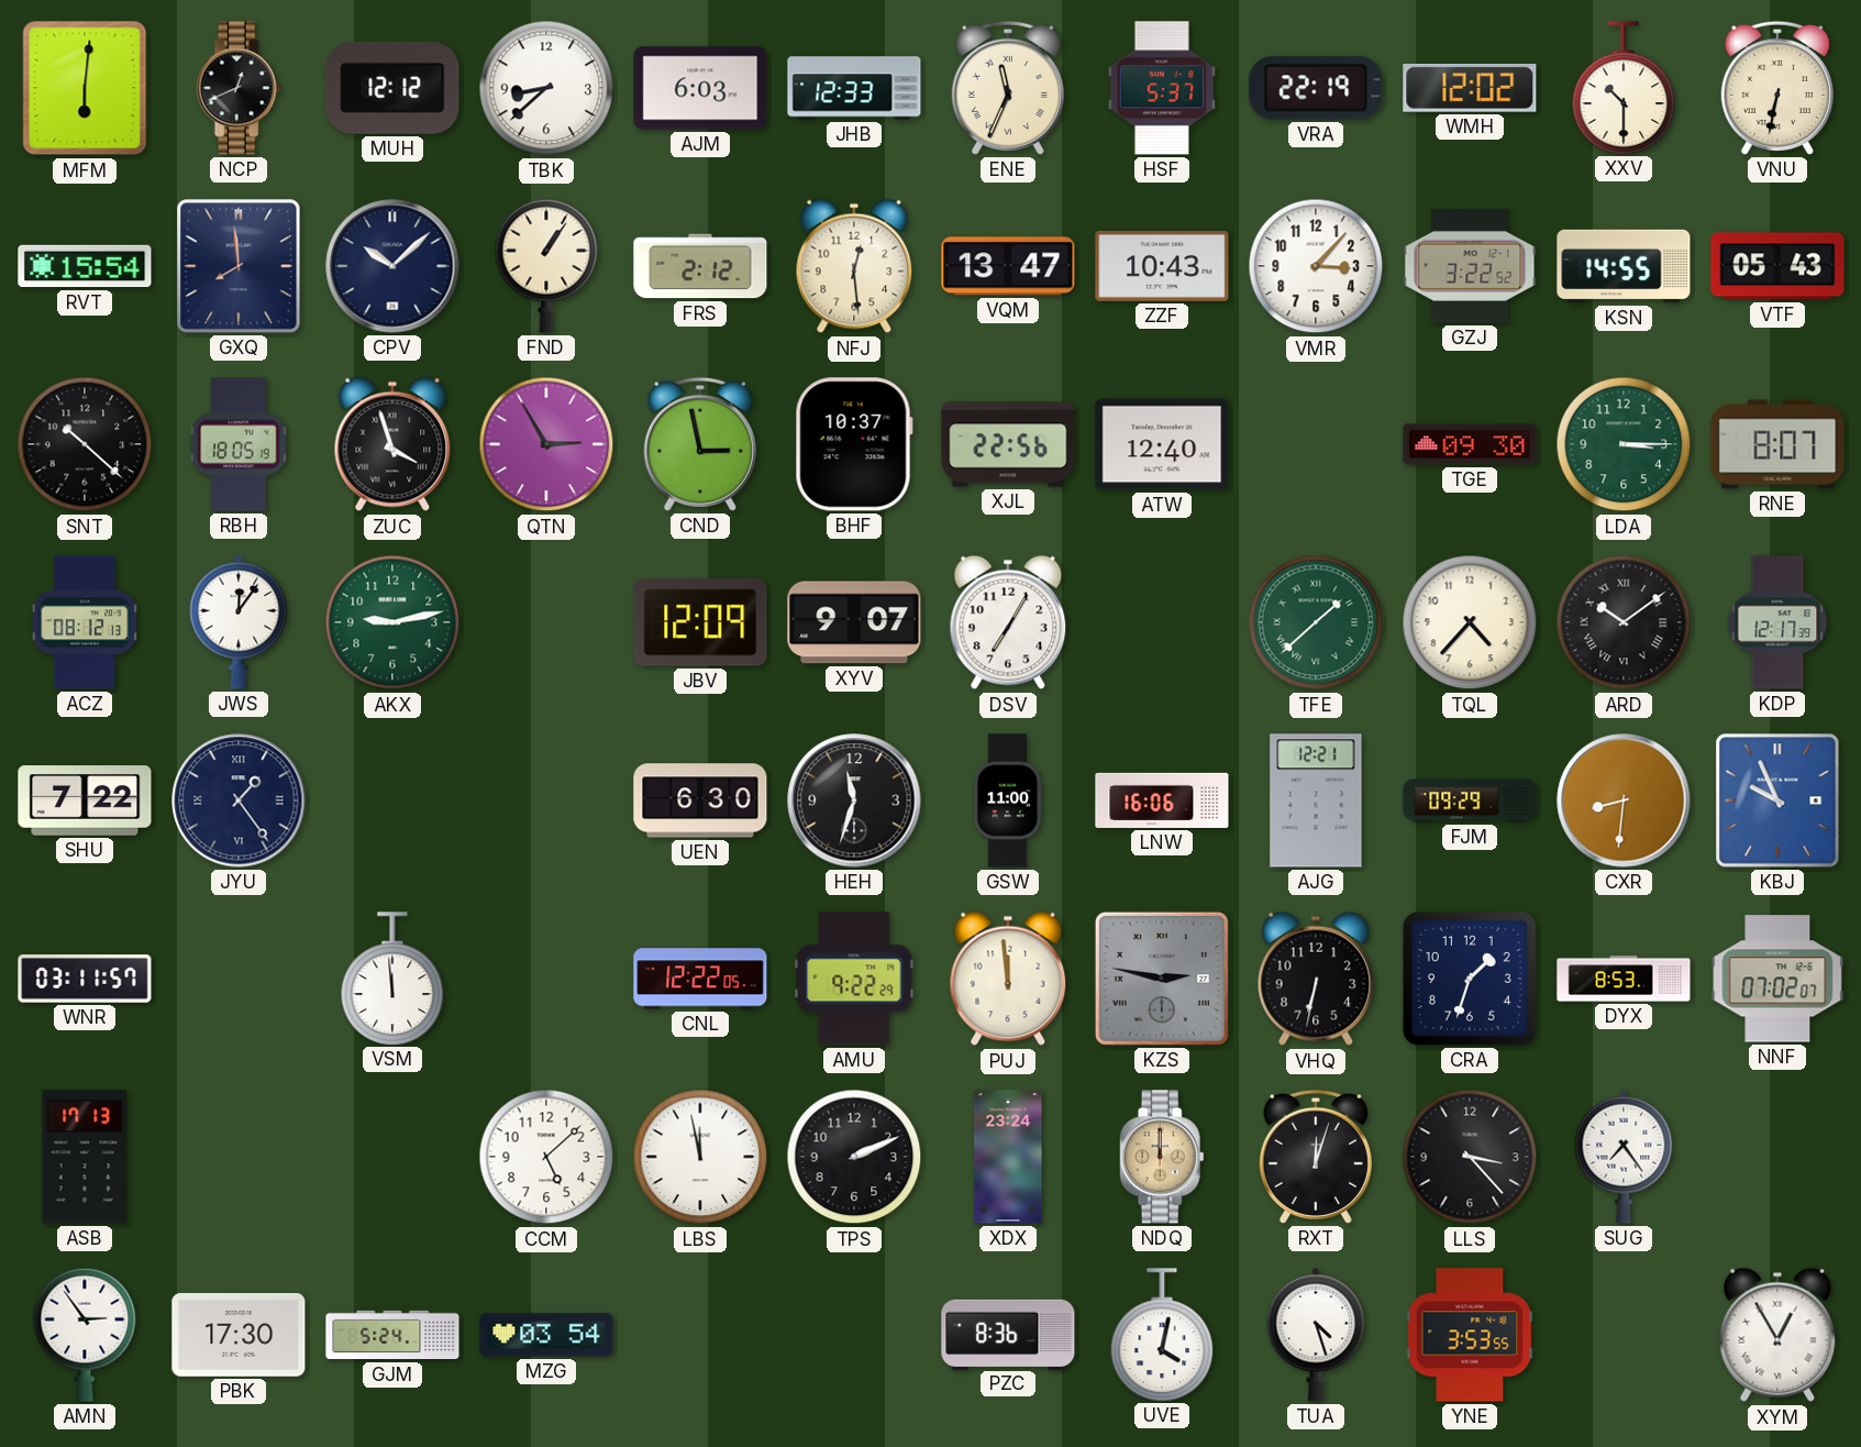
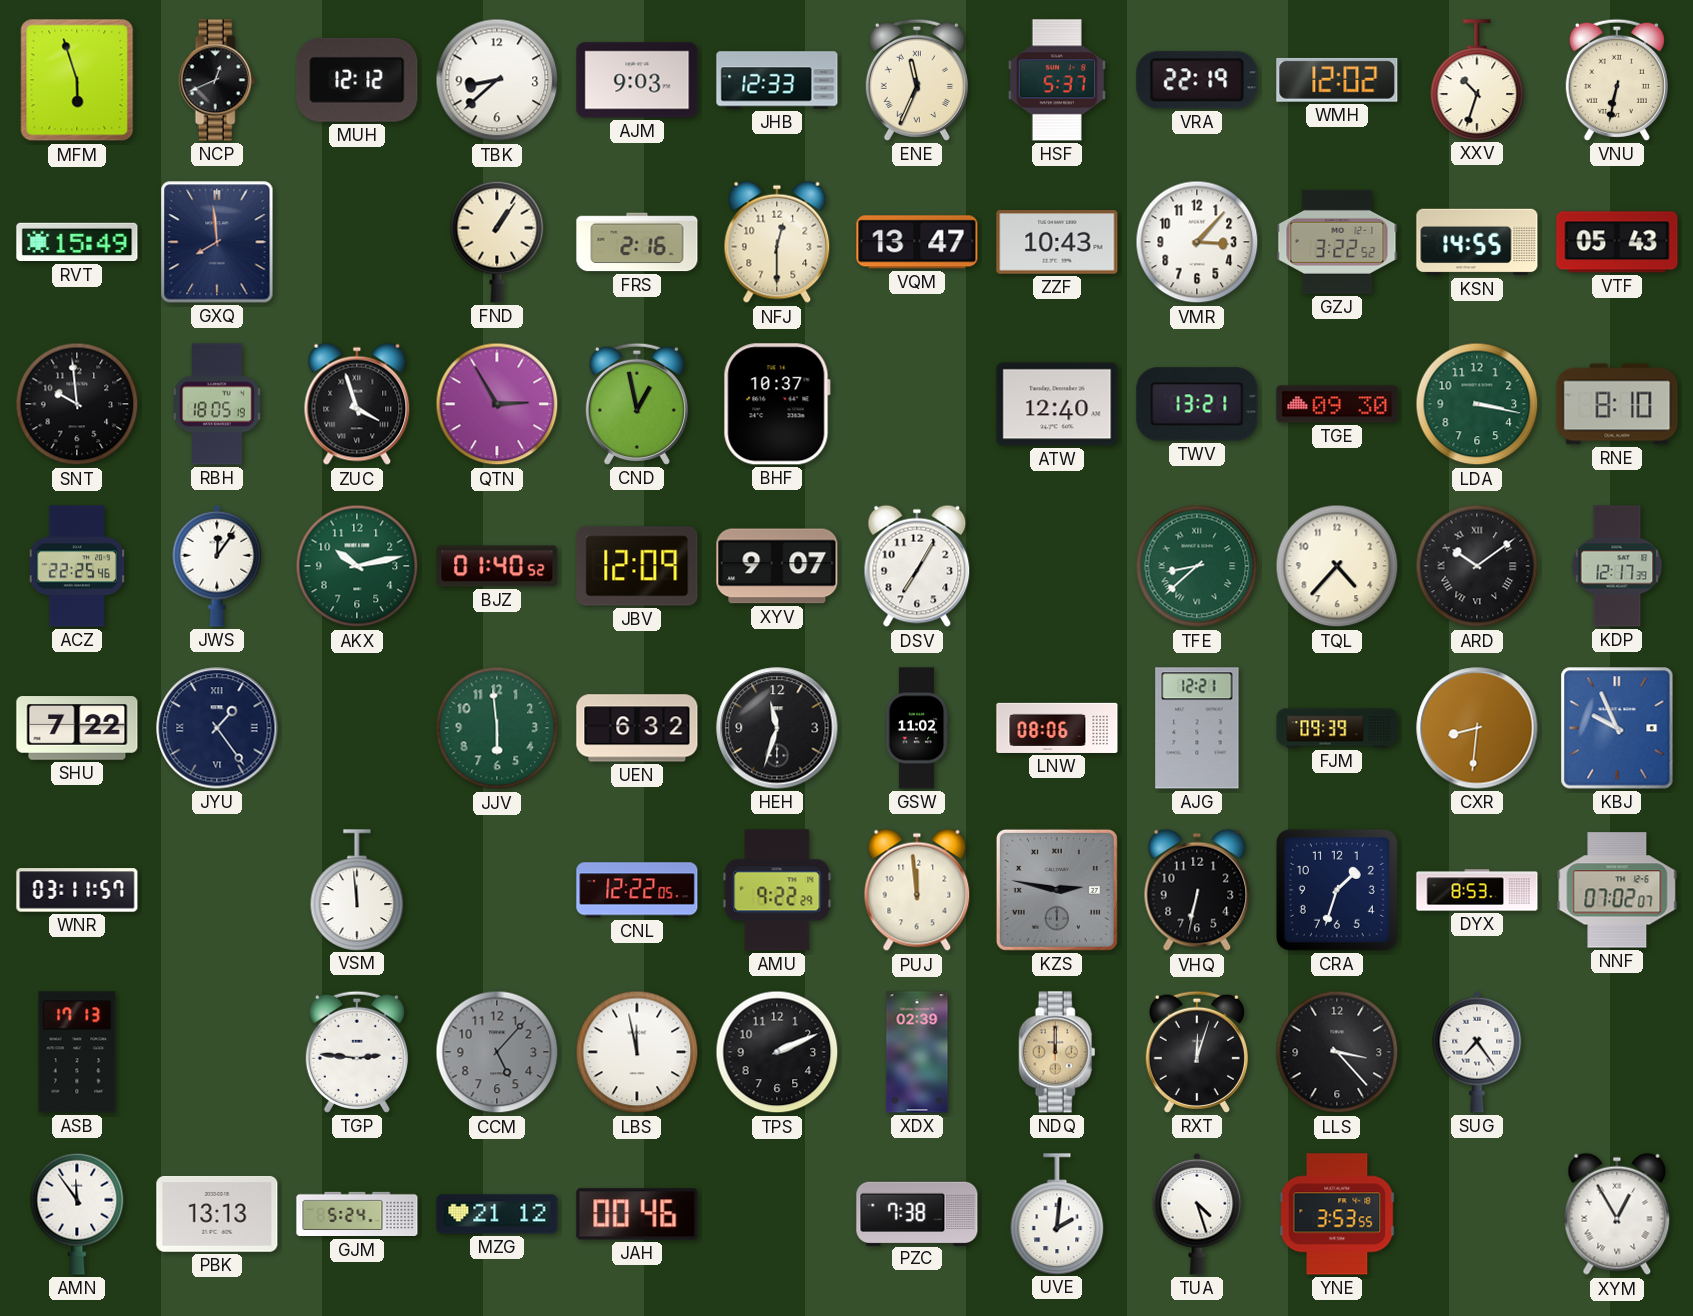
MFM: 6:01 -> 5:57
AJM: 6:03 -> 9:03
XXV: 10:30 -> 10:33
RVT: 15:54 -> 15:49
CPV: 10:08 -> none
FRS: 2:12 -> 2:16
NFJ: 12:29 -> 12:30
SNT: 10:22 -> 9:59
CND: 2:58 -> 12:58
XJL: 22:56 -> none
TWV: none -> 13:21
LDA: 3:15 -> 3:17
RNE: 8:07 -> 8:10
ACZ: 08:12 -> 22:25
AKX: 9:13 -> 10:13
BJZ: none -> 01:40
TFE: 1:38 -> 8:38
JJV: none -> 5:59
UEN: 6:30 -> 6:32
GSW: 11:00 -> 11:02
LNW: 16:06 -> 08:06
FJM: 09:29 -> 09:39
TGP: none -> 2:46
CCM: 5:08 -> 5:07
CCM dial: white -> grey
XDX: 23:24 -> 02:39
AMN: 2:54 -> 11:54
PBK: 17:30 -> 13:13
MZG: 03:54 -> 21:12
JAH: none -> 00:46
PZC: 8:36 -> 7:38
UVE: 4:02 -> 2:01
